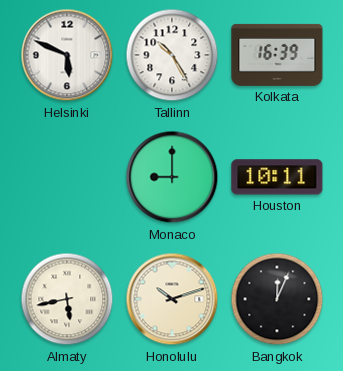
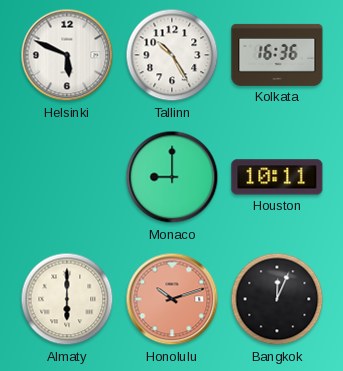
Kolkata: 16:39 -> 16:36
Almaty: 5:43 -> 6:00
Honolulu dial: cream -> salmon
